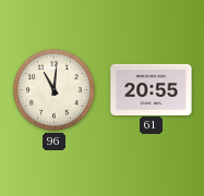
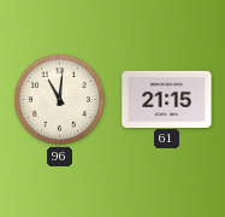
61: 20:55 -> 21:15
